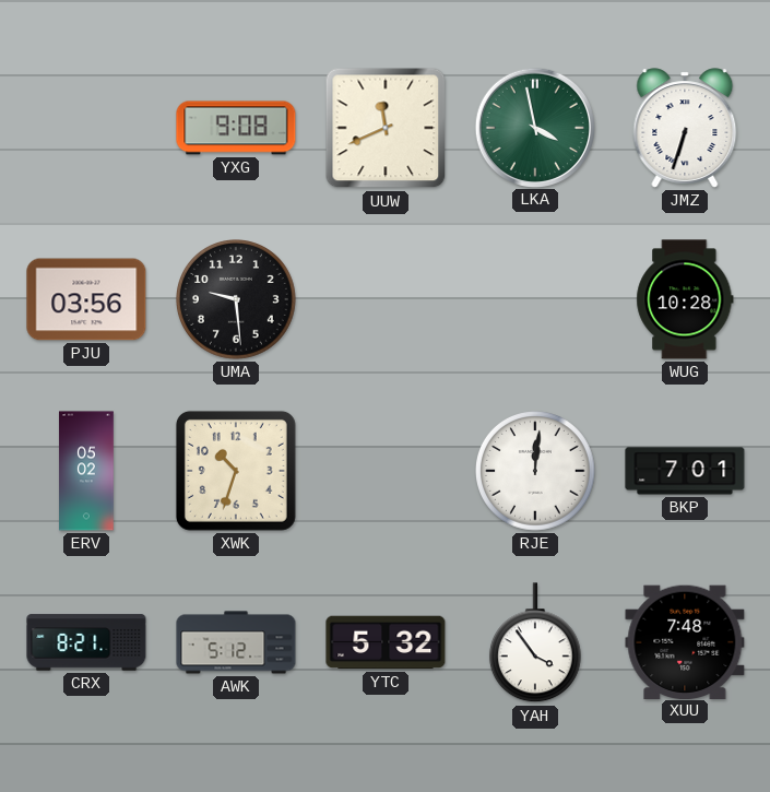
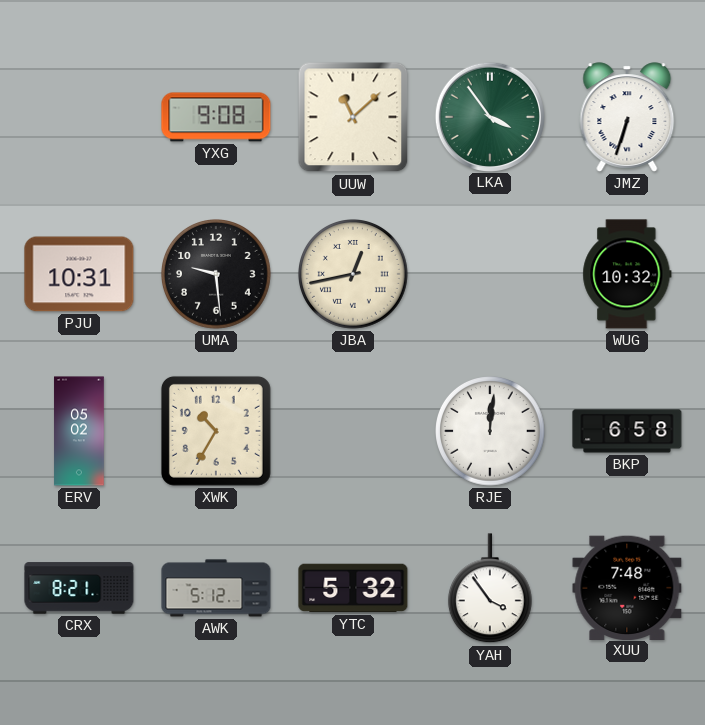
UUW: 11:41 -> 11:08
LKA: 3:58 -> 3:54
PJU: 03:56 -> 10:31
JBA: none -> 12:43
WUG: 10:28 -> 10:32
XWK: 10:33 -> 10:35
BKP: 7:01 -> 6:58
